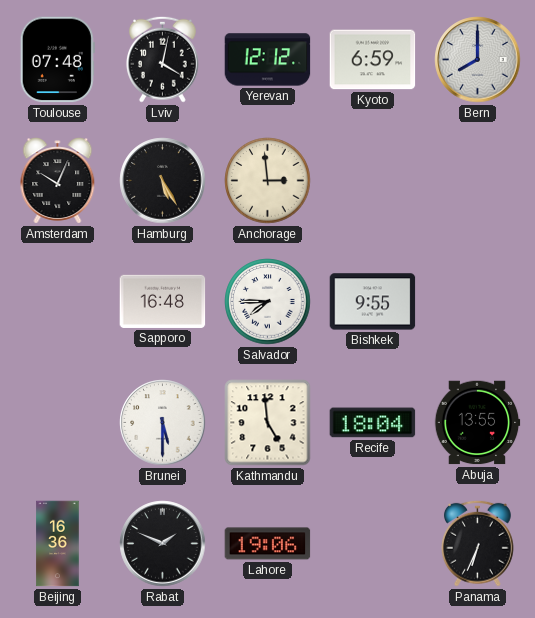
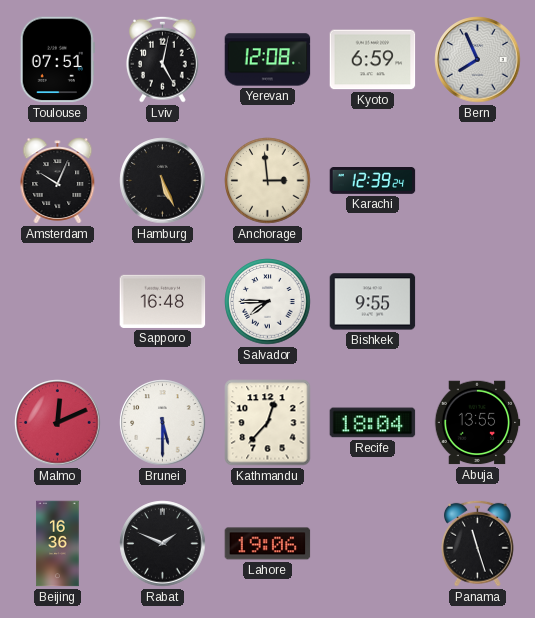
Toulouse: 07:48 -> 07:51
Lviv: 4:02 -> 5:02
Yerevan: 12:12 -> 12:08
Bern: 8:00 -> 7:56
Hamburg: 5:25 -> 5:26
Karachi: none -> 12:39
Malmo: none -> 12:11
Kathmandu: 4:59 -> 12:37
Panama: 6:34 -> 11:27
